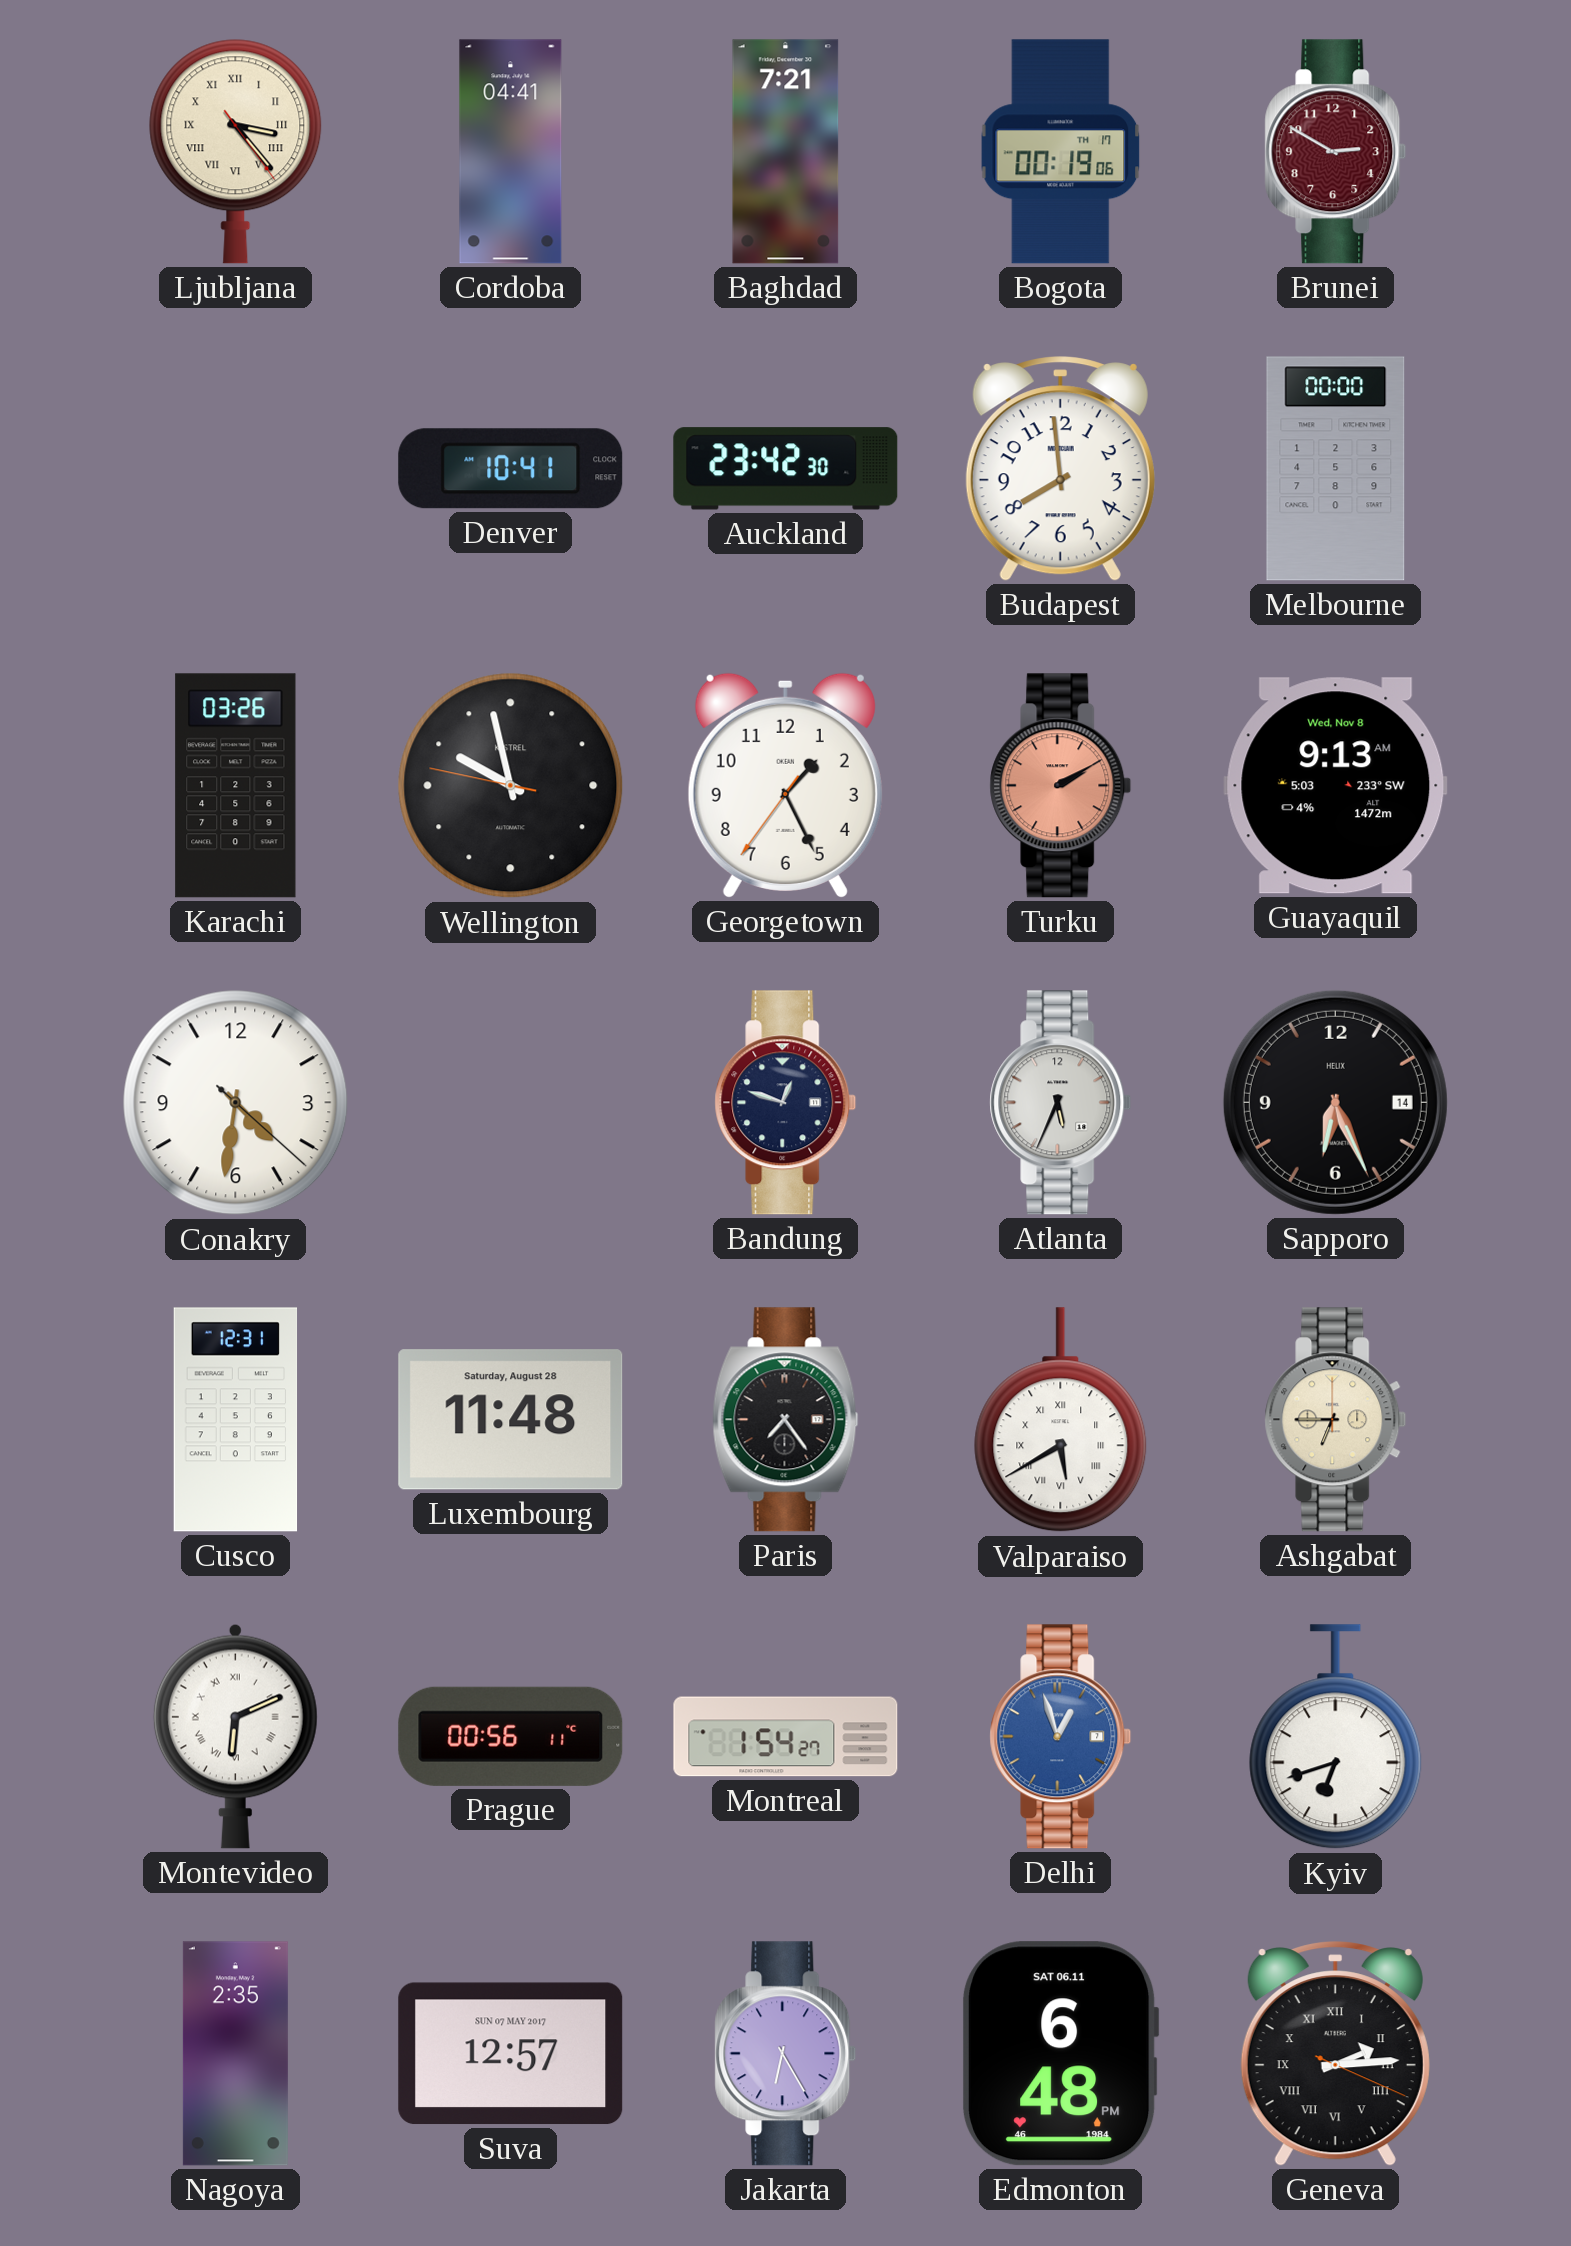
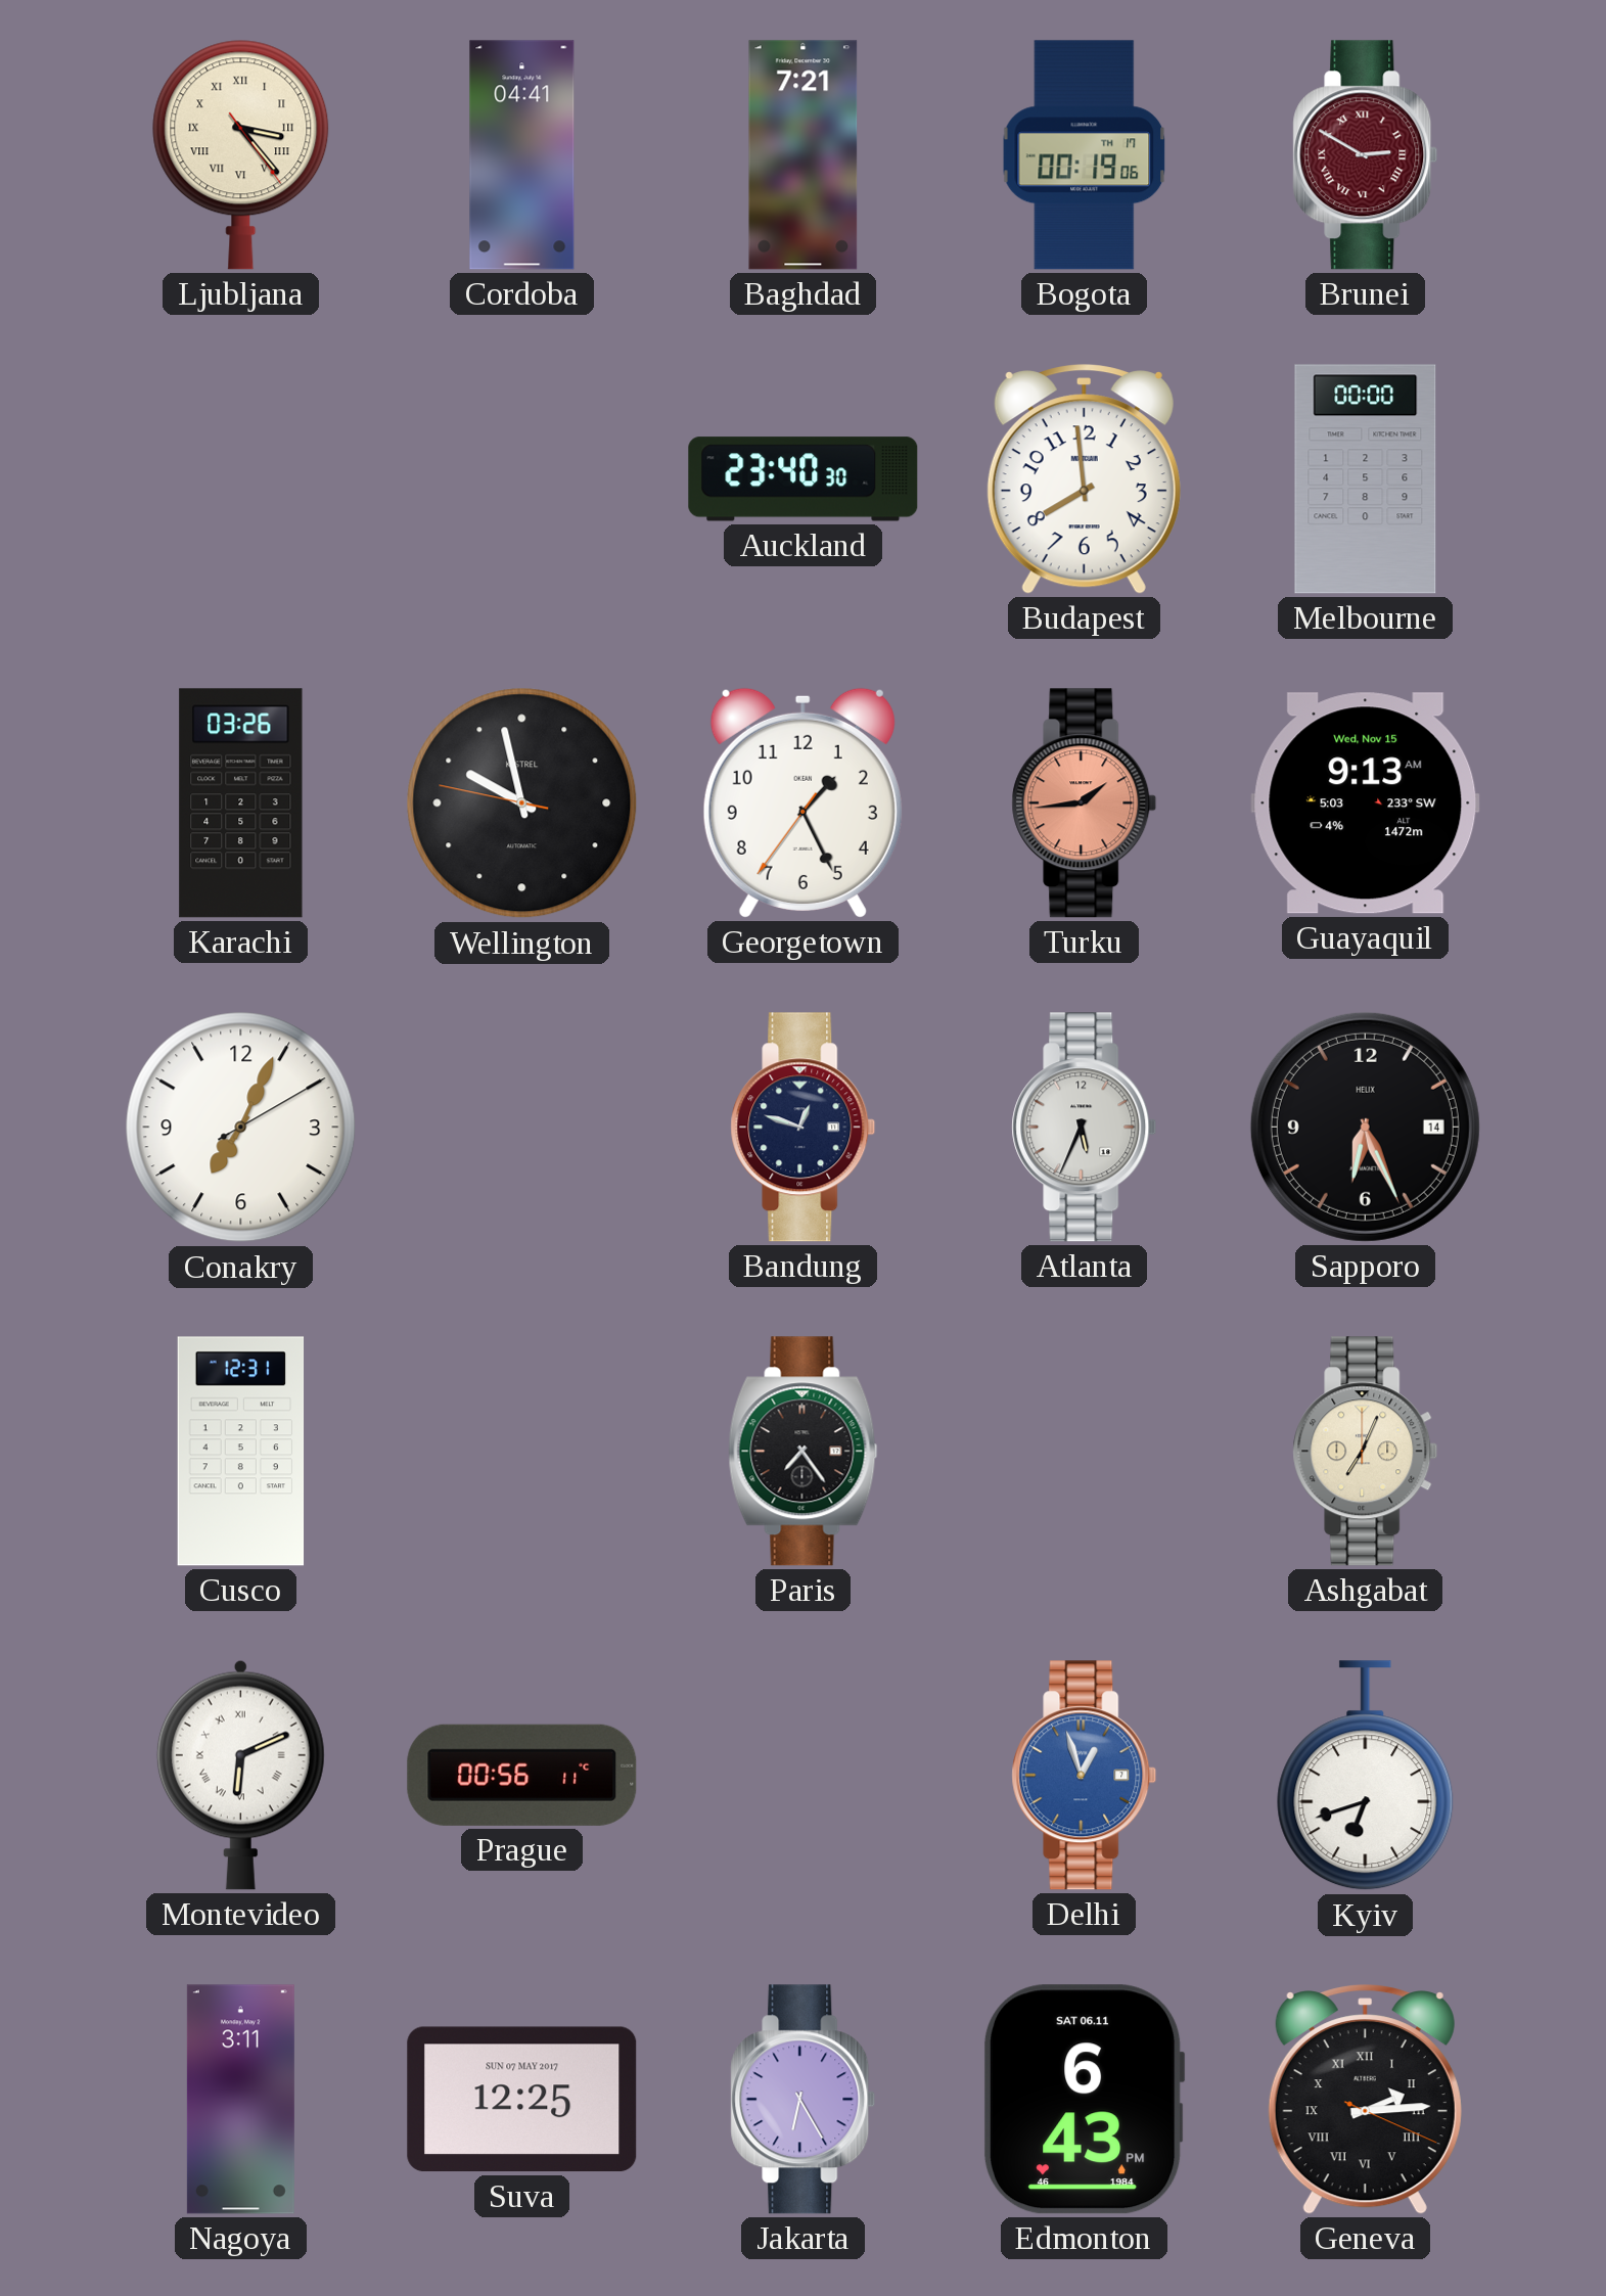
Brunei numerals: Arabic -> Roman
Denver: 10:41 -> none
Auckland: 23:42 -> 23:40
Turku: 2:10 -> 1:44
Guayaquil date: Wed, Nov 8 -> Wed, Nov 15
Conakry: 4:31 -> 7:04
Luxembourg: 11:48 -> none
Valparaiso: 5:40 -> none
Ashgabat: 6:45 -> 7:04
Montreal: 1:54 -> none
Nagoya: 2:35 -> 3:11
Suva: 12:57 -> 12:25
Edmonton: 6:48 -> 6:43
